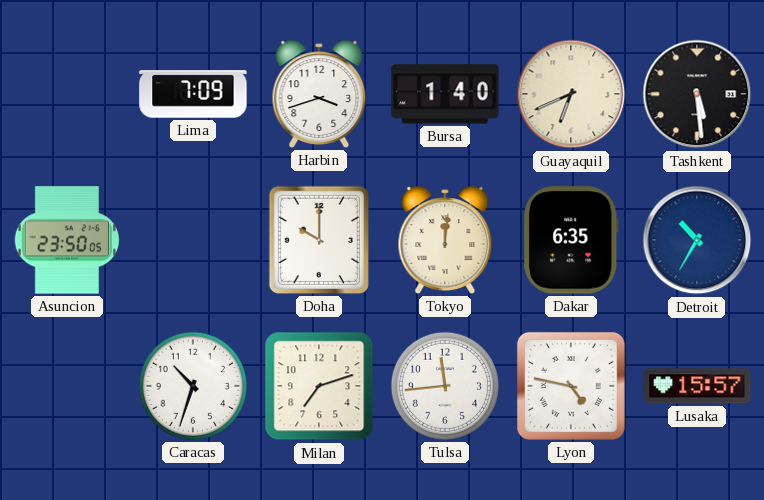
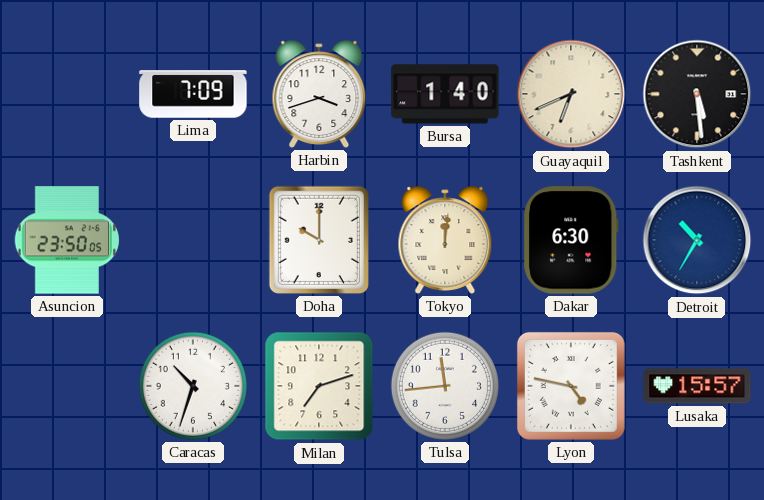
Dakar: 6:35 -> 6:30
